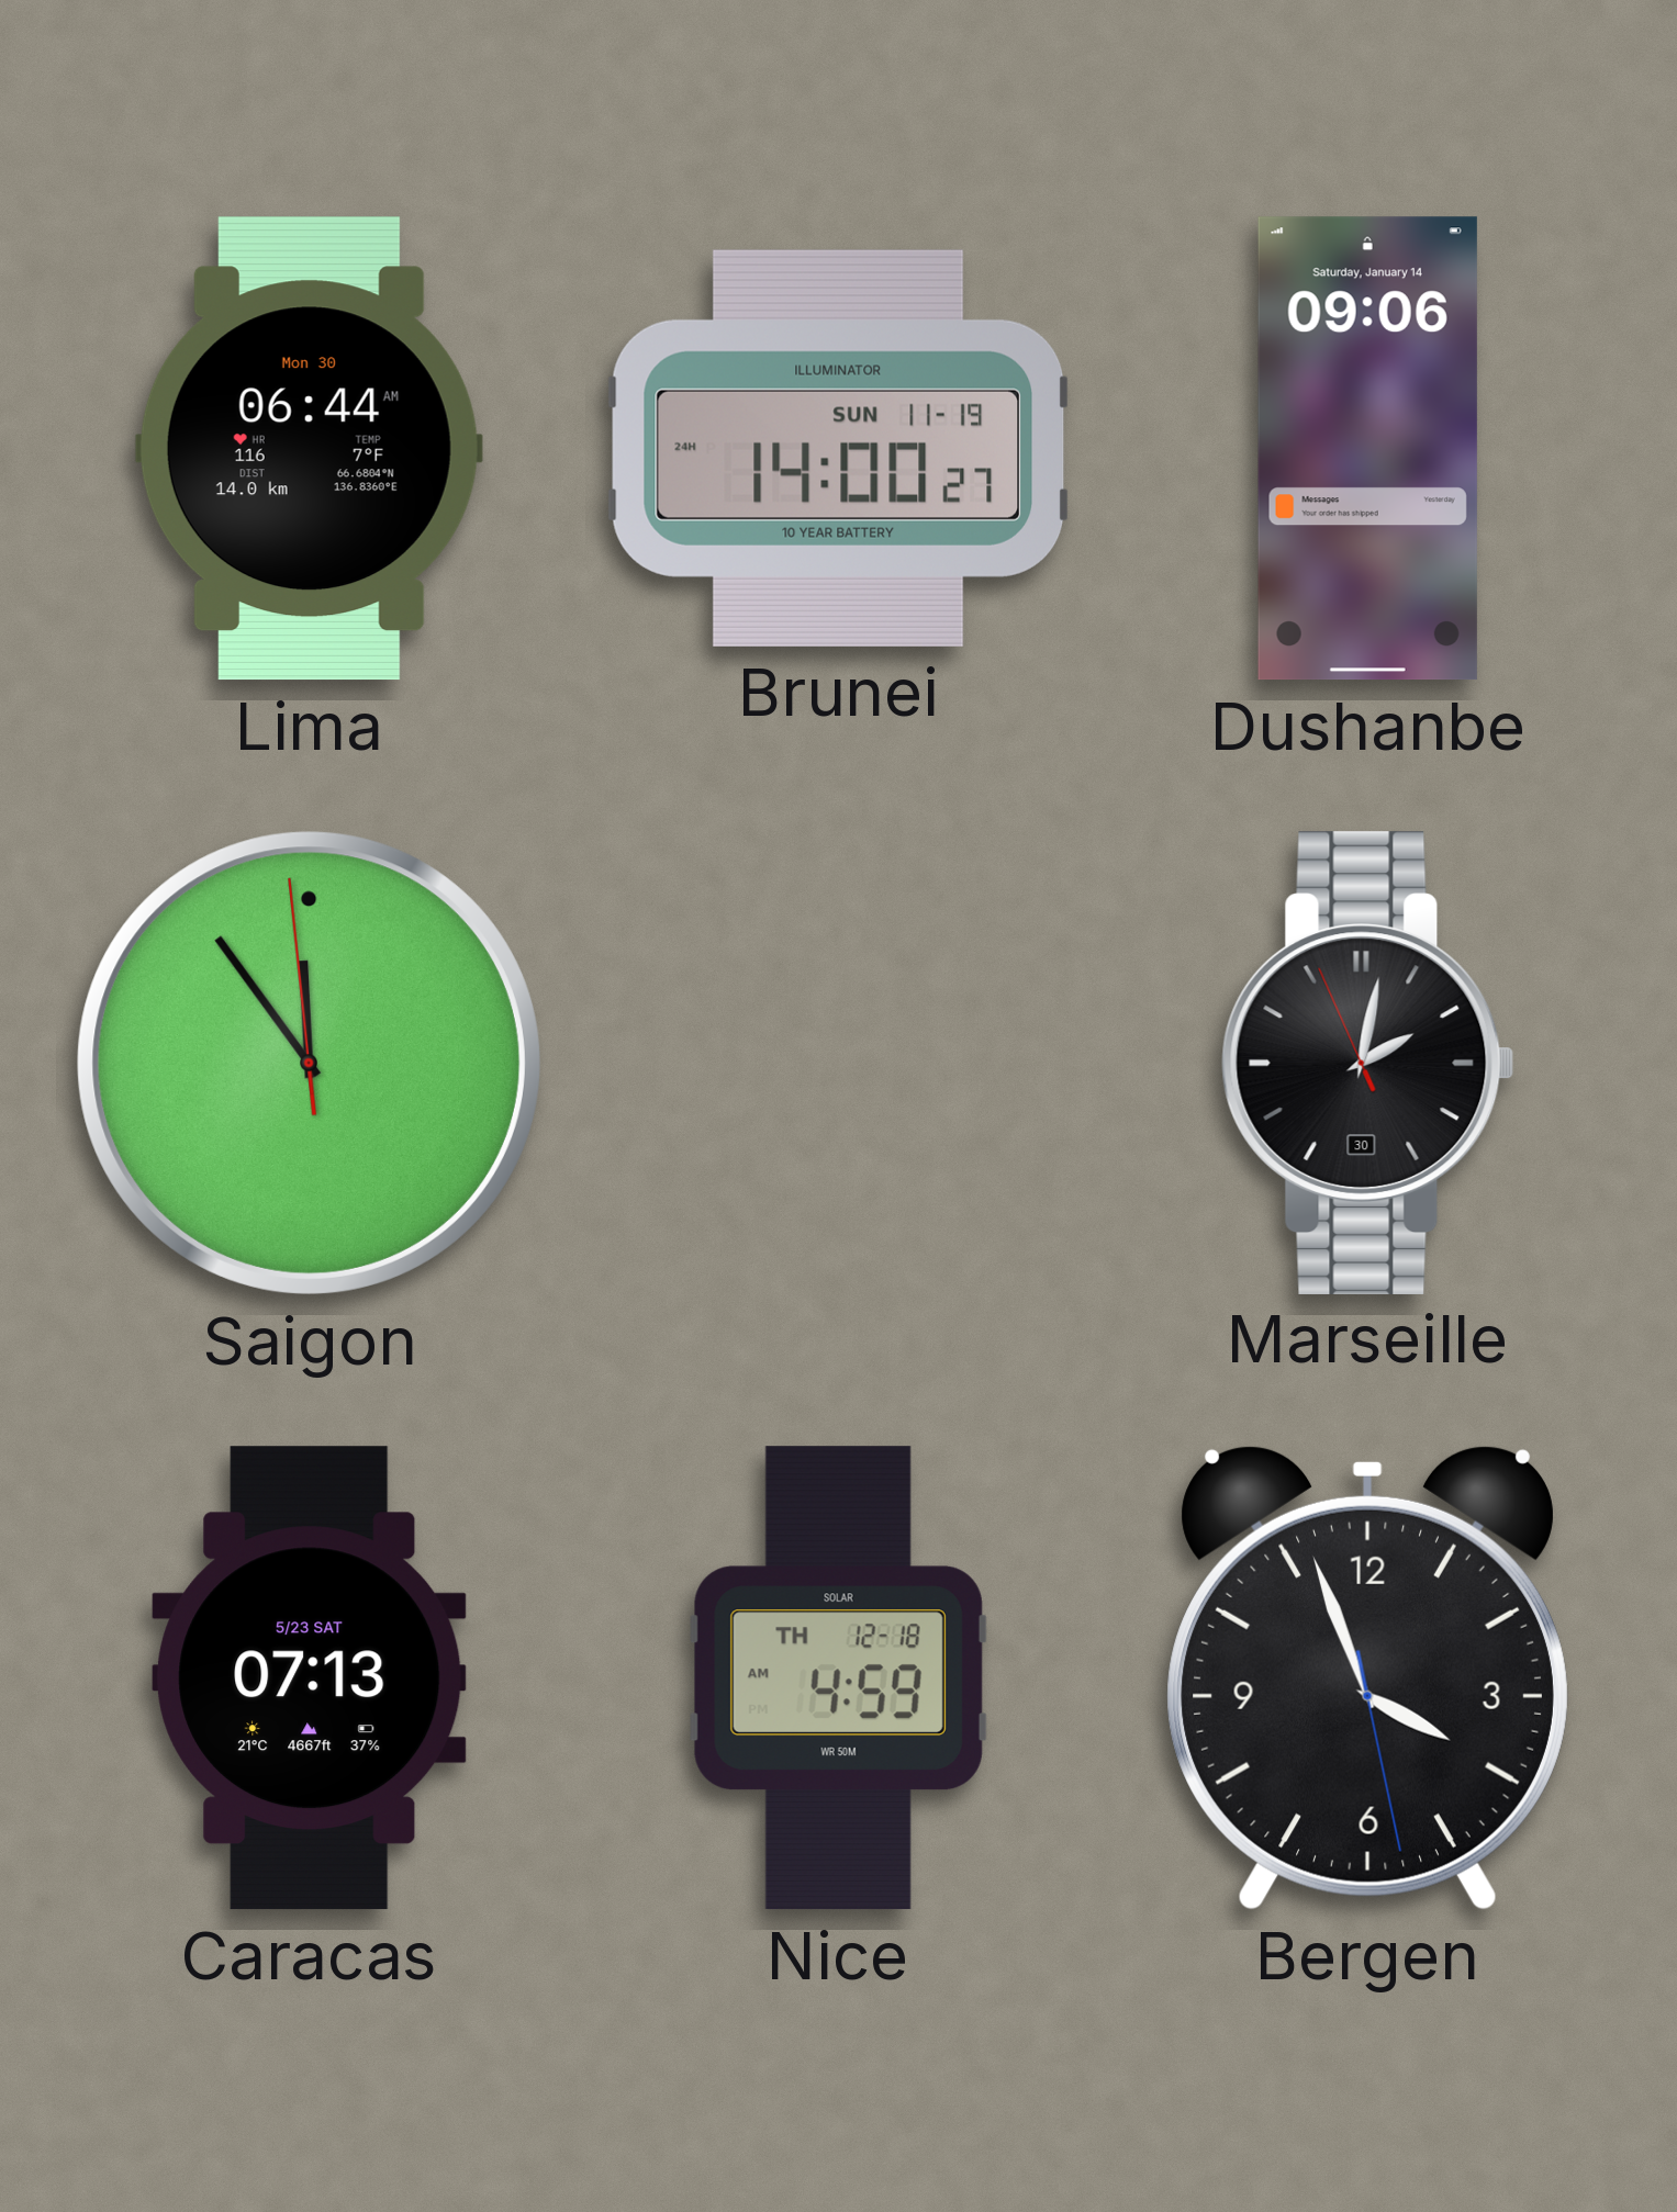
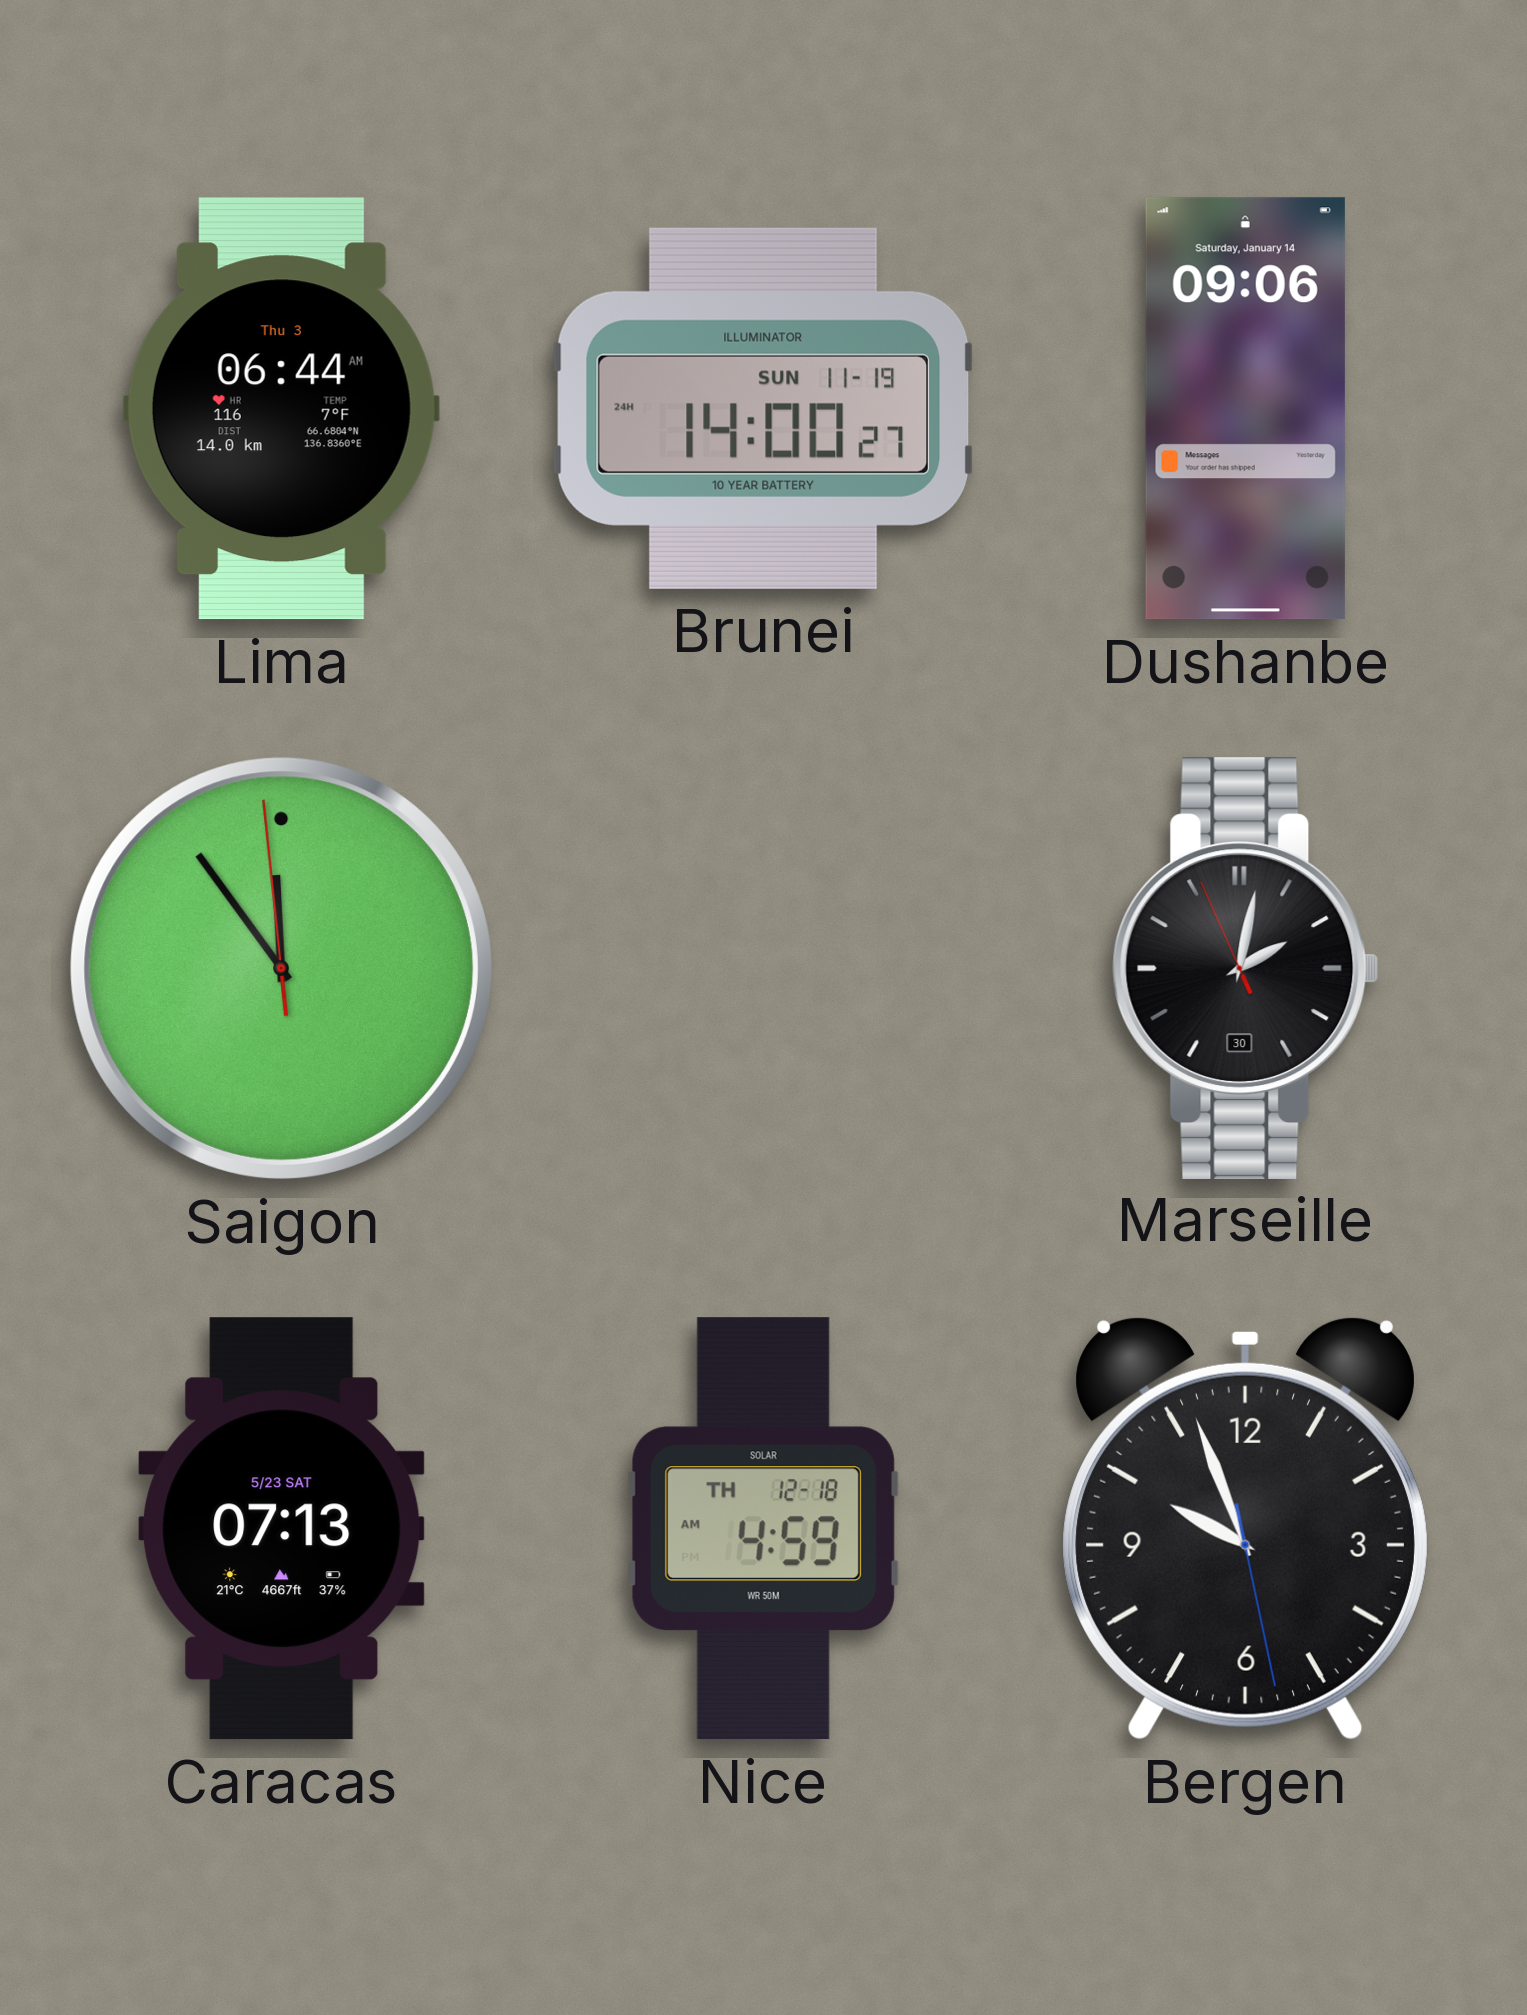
Lima date: Mon 30 -> Thu 3
Bergen: 3:56 -> 9:56
